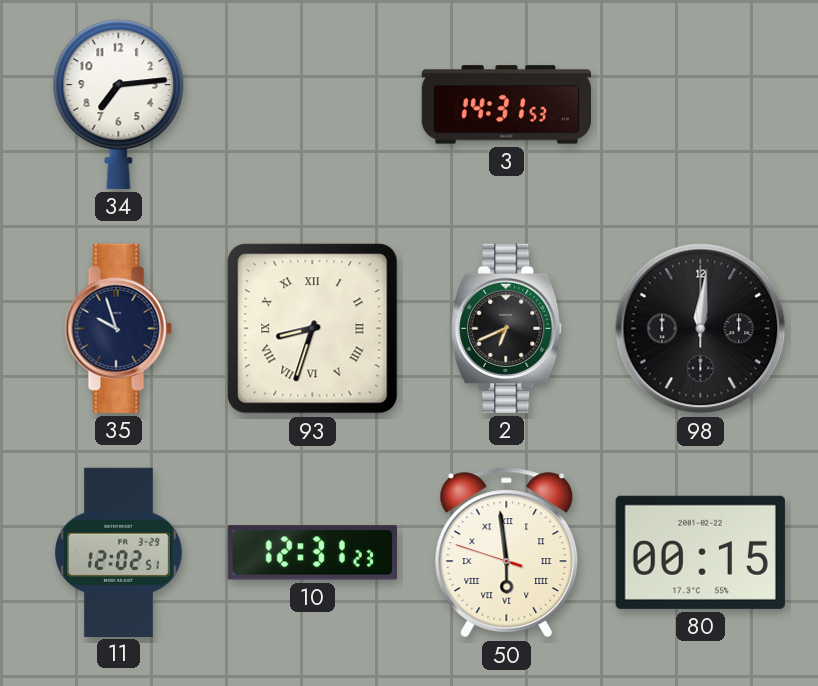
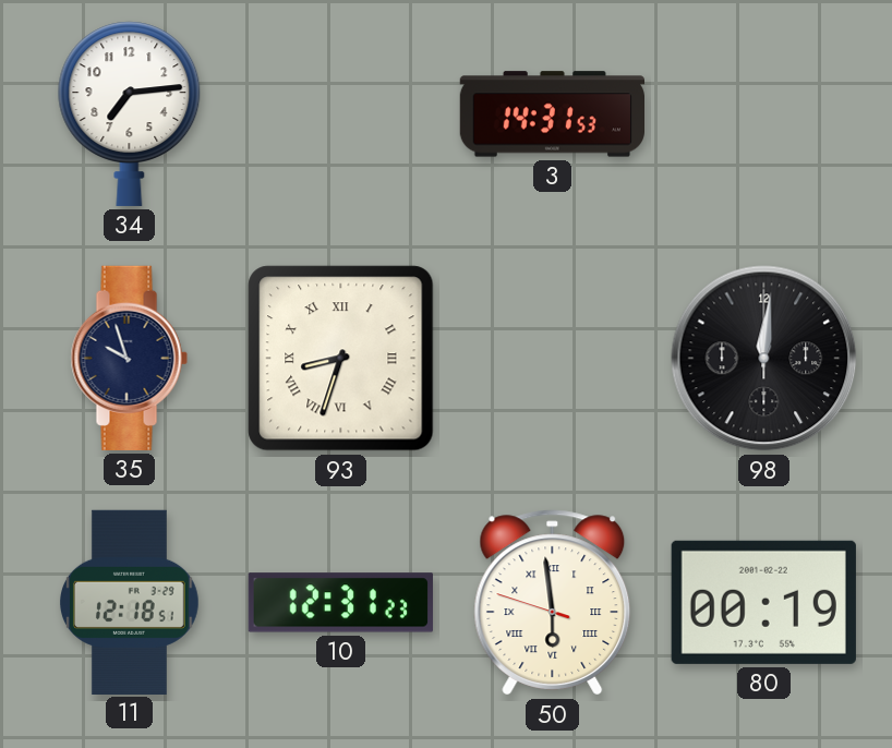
2: 6:41 -> none
11: 12:02 -> 12:18
80: 00:15 -> 00:19
